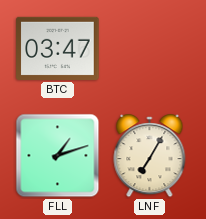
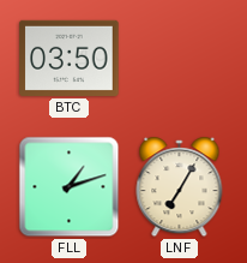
BTC: 03:47 -> 03:50
